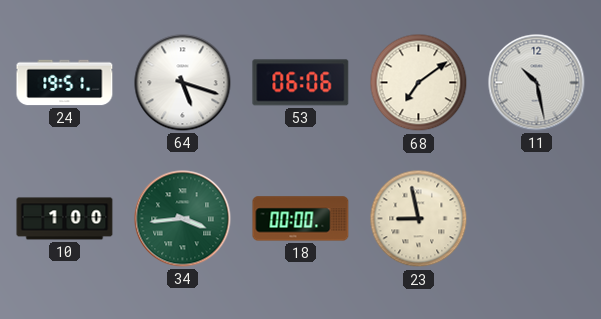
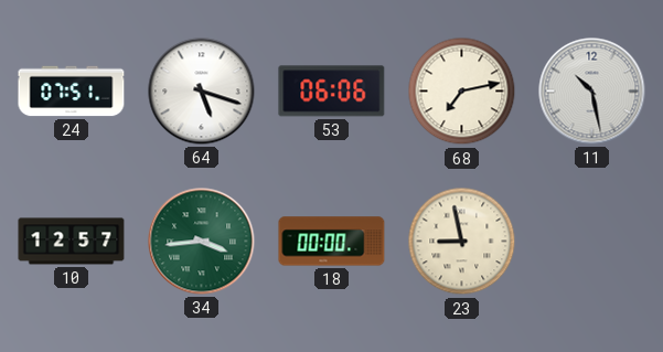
24: 19:51 -> 07:51
68: 7:09 -> 7:13
10: 1:00 -> 12:57
